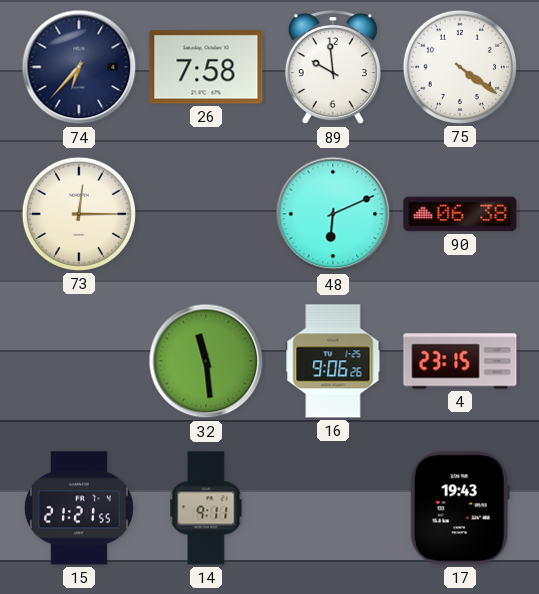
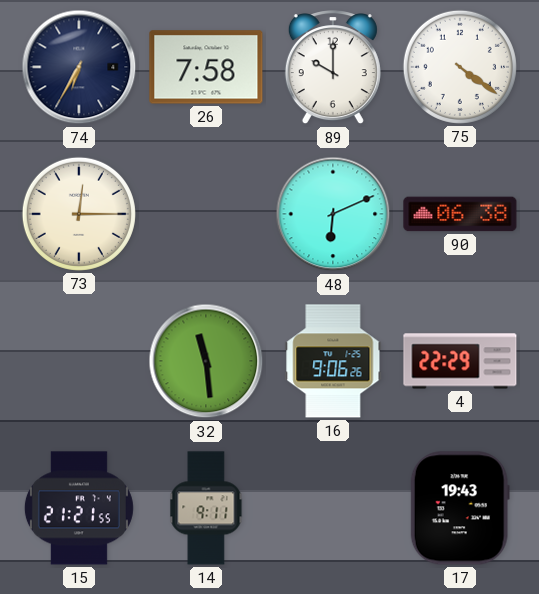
74: 6:37 -> 6:35
89: 9:59 -> 10:00
4: 23:15 -> 22:29
